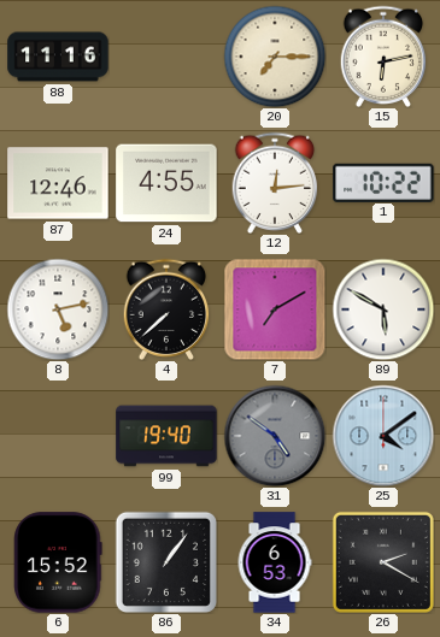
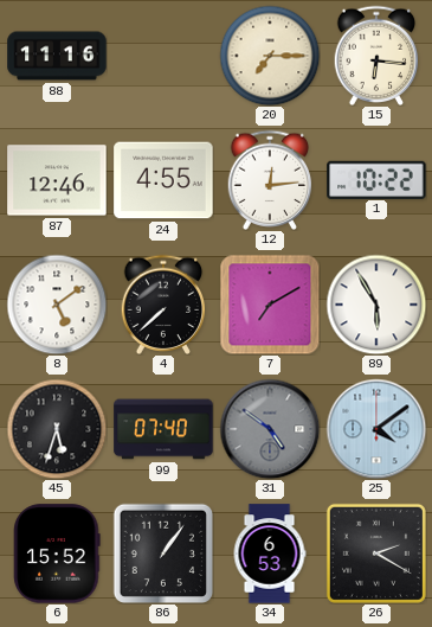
15: 6:13 -> 6:16
8: 5:13 -> 5:09
89: 5:50 -> 5:55
45: none -> 5:33
99: 19:40 -> 07:40
